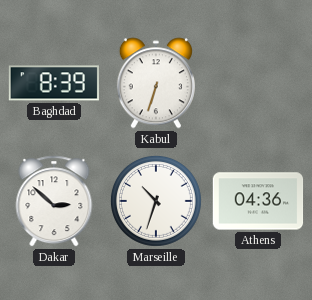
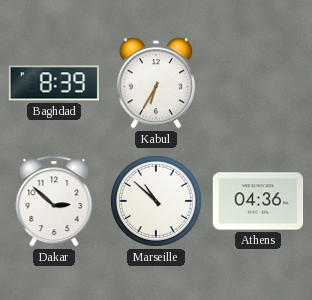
Kabul: 6:33 -> 6:35
Marseille: 10:33 -> 10:52
